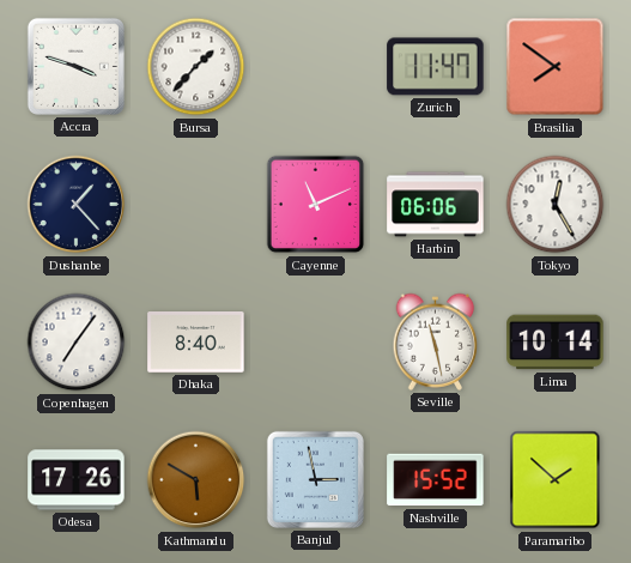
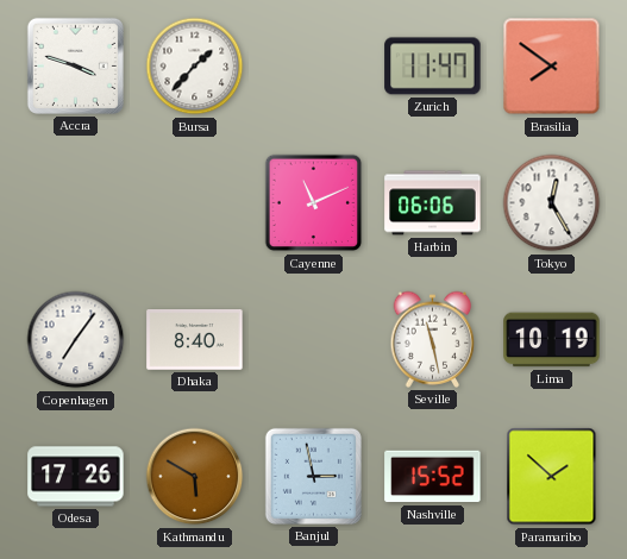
Dushanbe: 1:23 -> none
Lima: 10:14 -> 10:19
